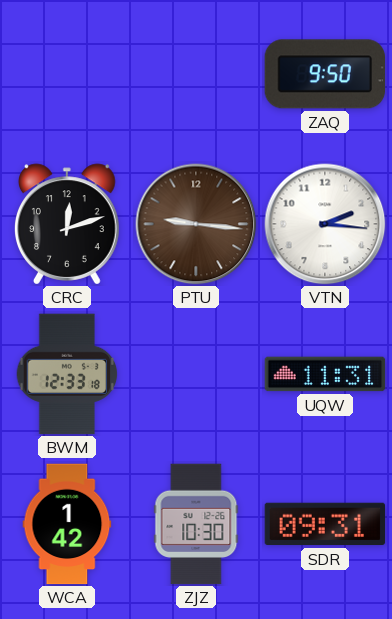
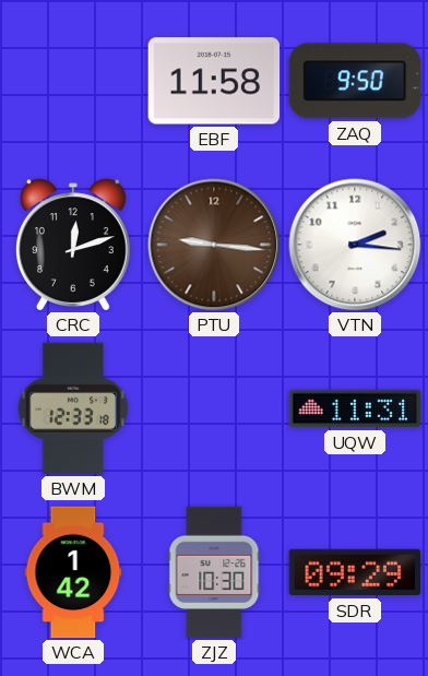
EBF: none -> 11:58
SDR: 09:31 -> 09:29
